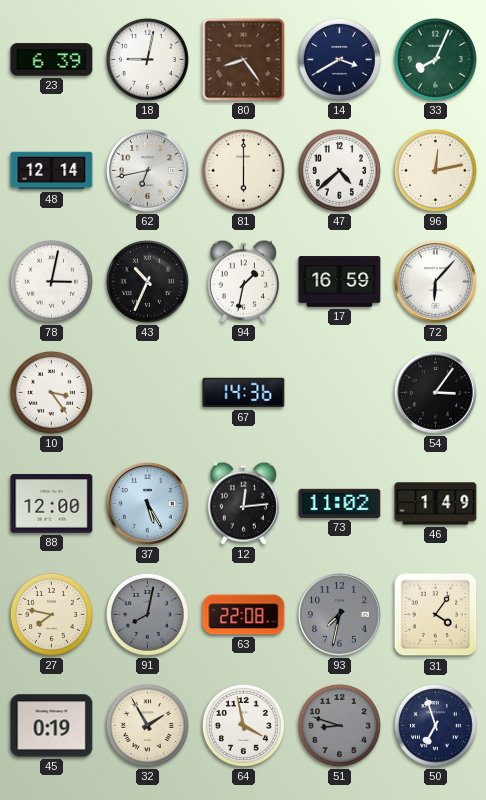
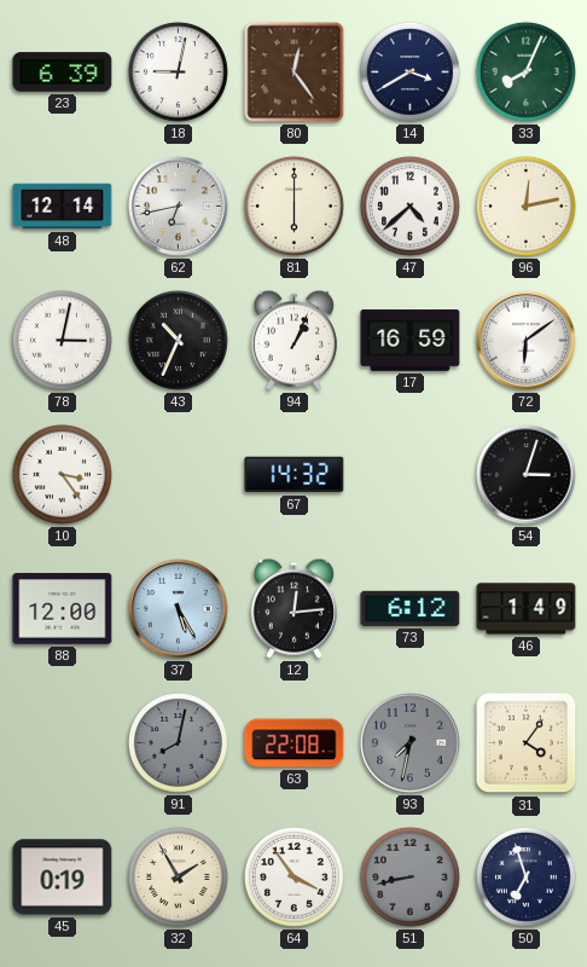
80: 8:24 -> 12:24
94: 1:32 -> 1:04
72: 6:07 -> 6:09
67: 14:36 -> 14:32
54: 3:06 -> 3:03
73: 11:02 -> 6:12
27: 7:47 -> none
64: 3:58 -> 3:54
51: 8:48 -> 8:43
